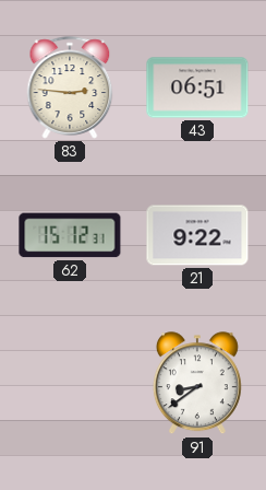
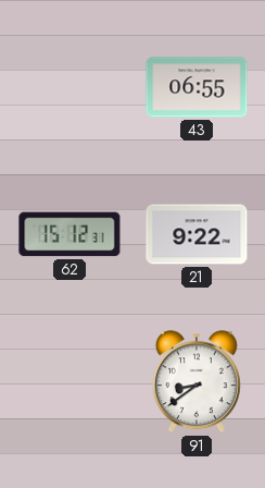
83: 2:46 -> none
43: 06:51 -> 06:55
